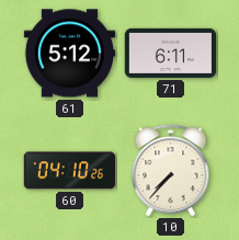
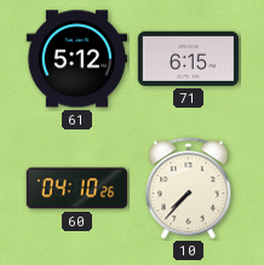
71: 6:11 -> 6:15
